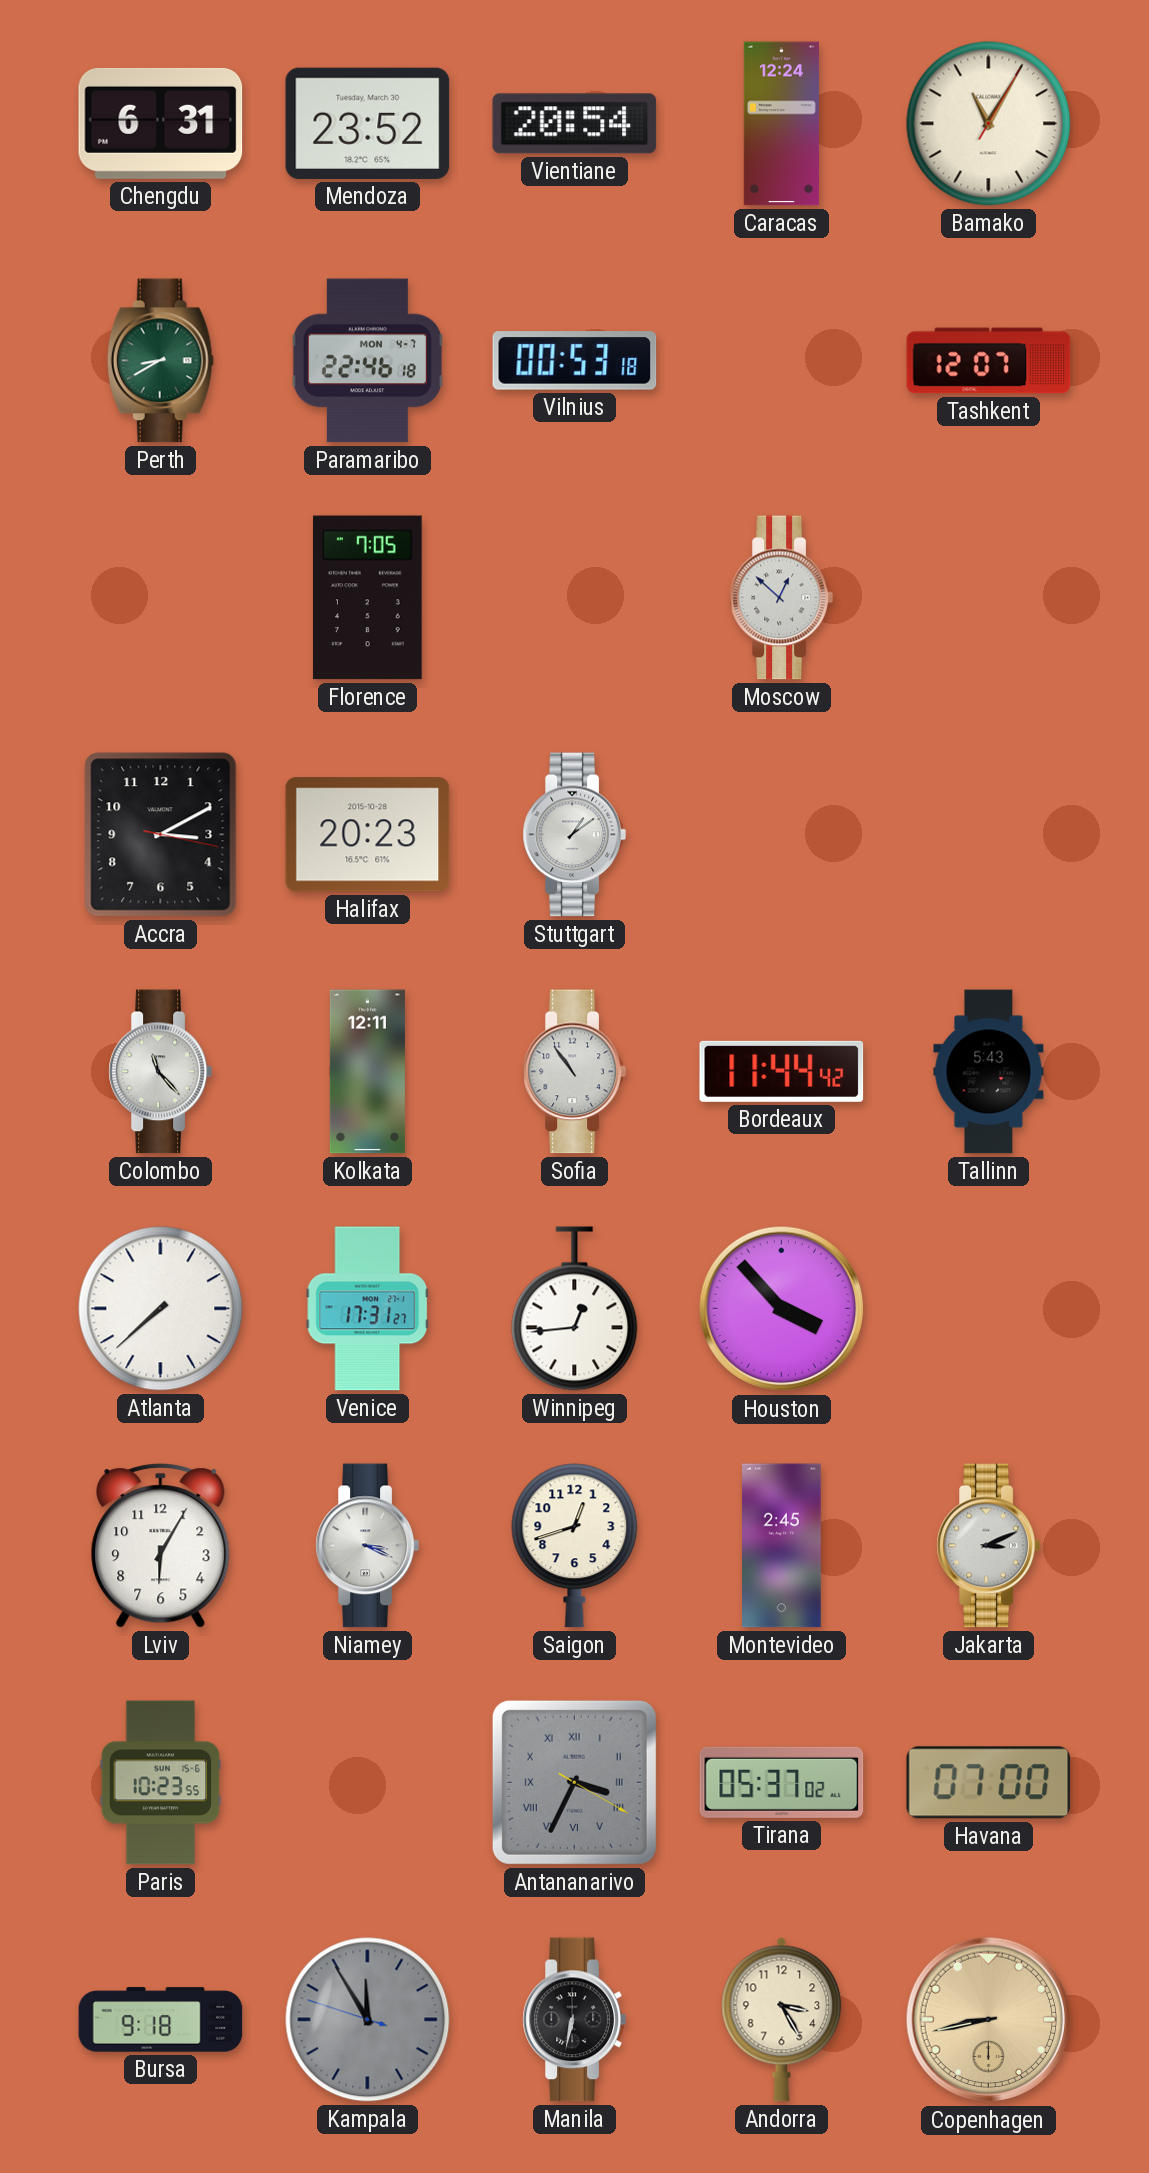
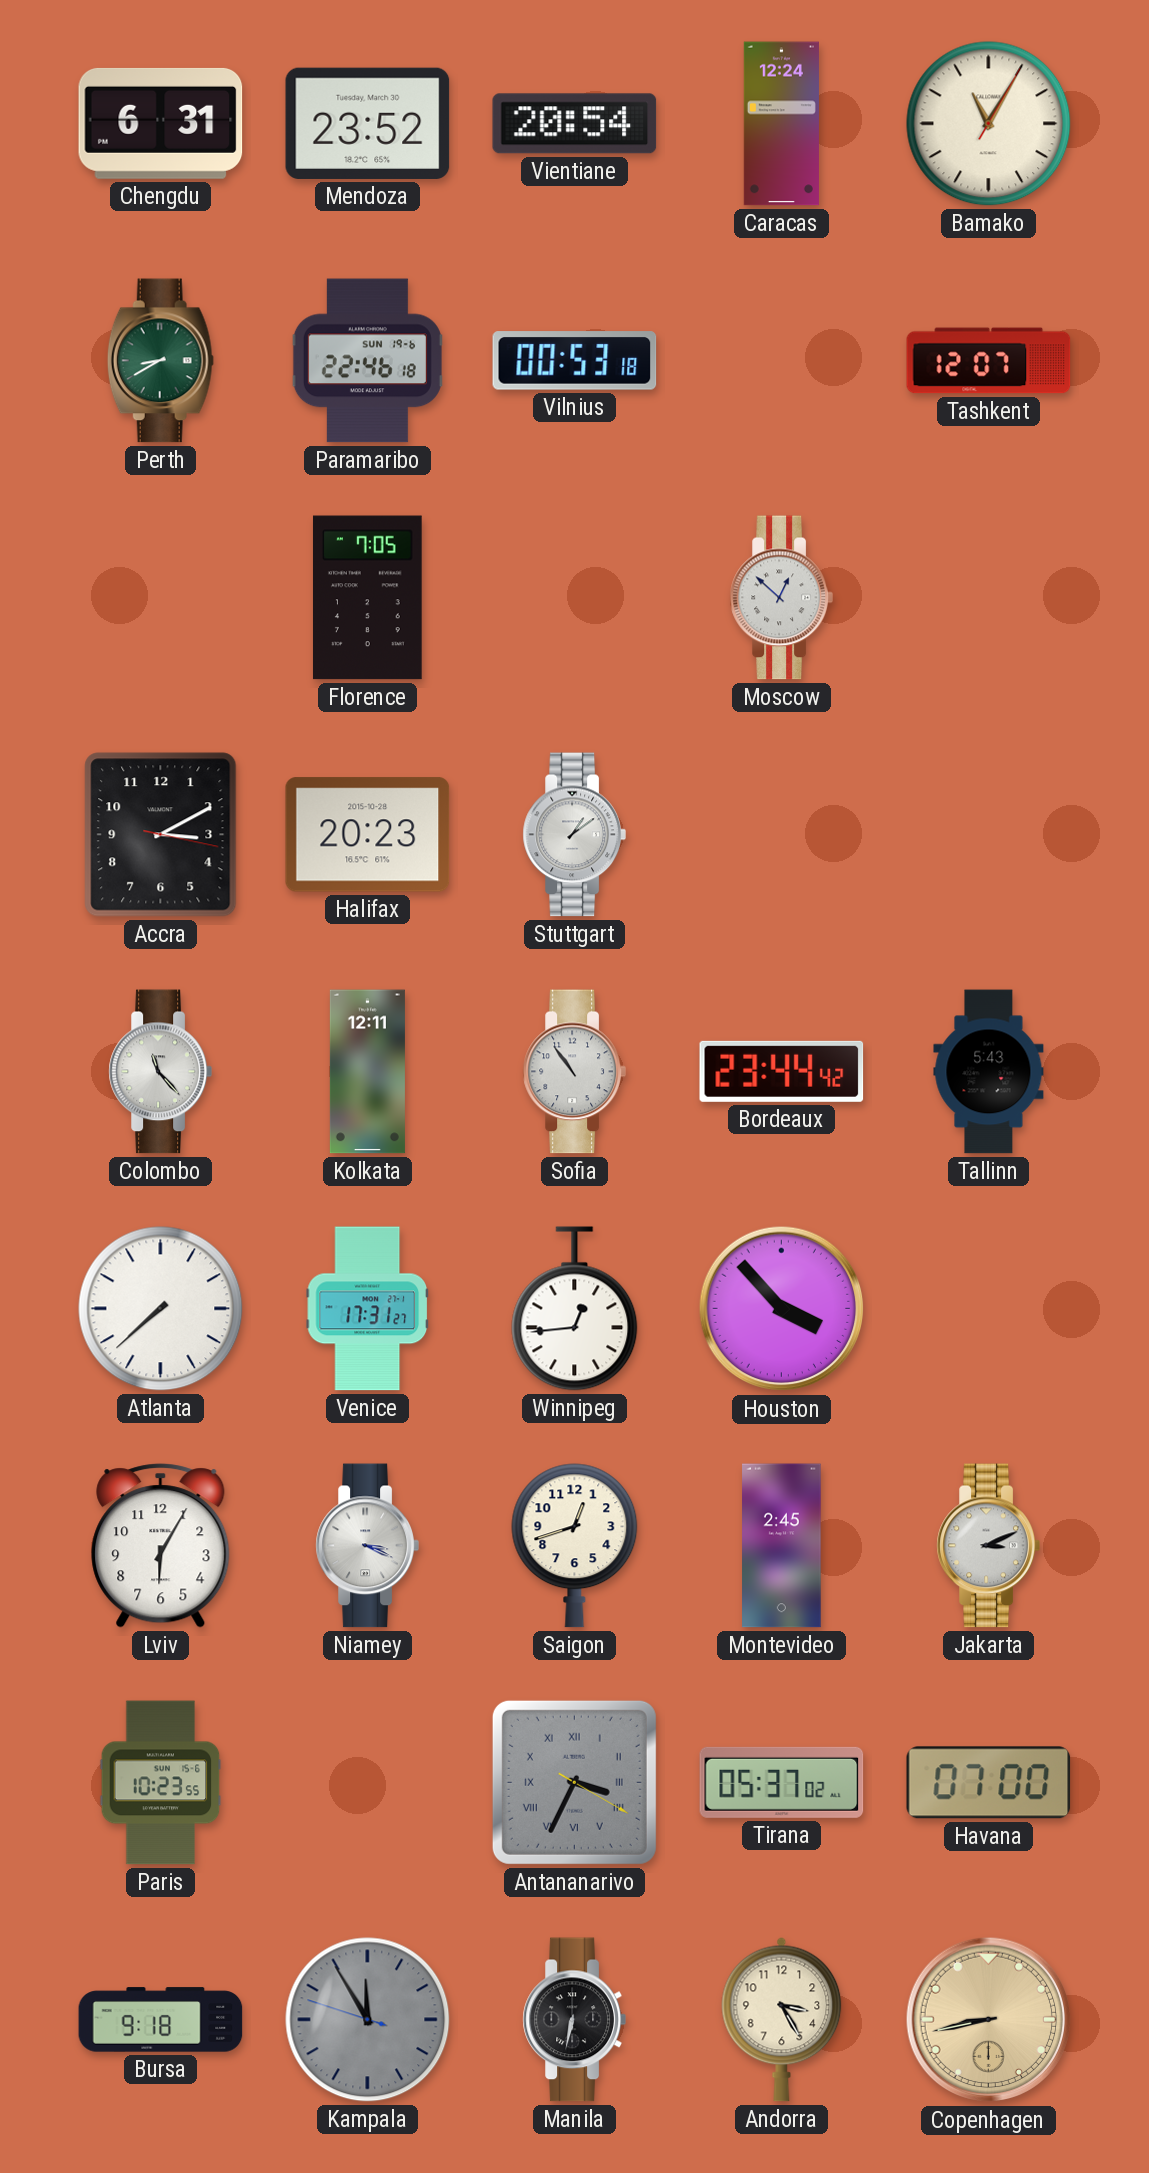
Paramaribo date: MON 4-7 -> SUN 19-6
Bordeaux: 11:44 -> 23:44
